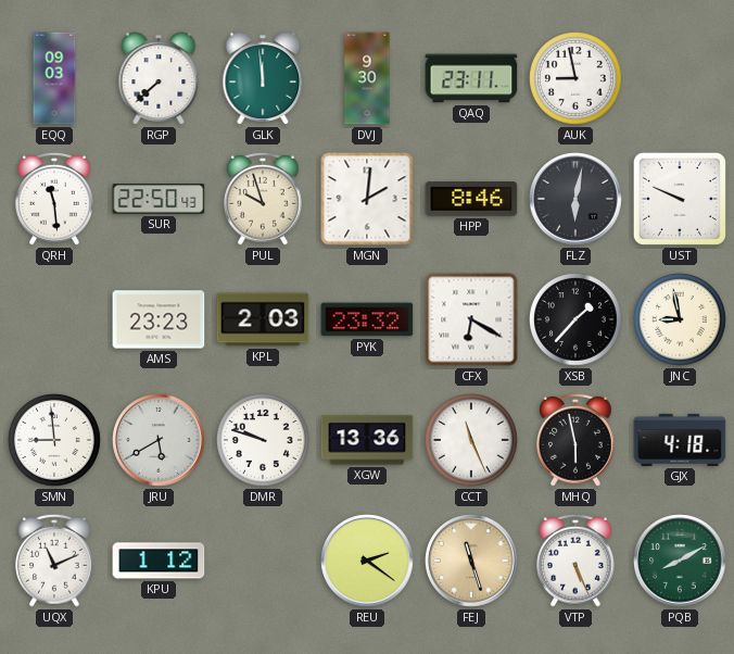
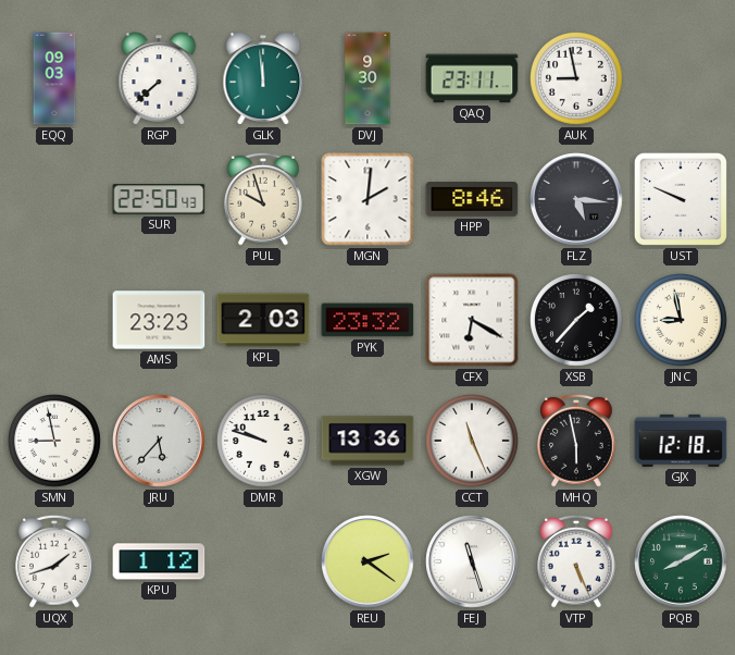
QRH: 11:29 -> none
FLZ: 6:02 -> 5:16
SMN: 8:59 -> 8:58
JRU: 5:40 -> 5:37
GJX: 4:18 -> 12:18
UQX: 11:11 -> 1:42
FEJ dial: champagne -> white
